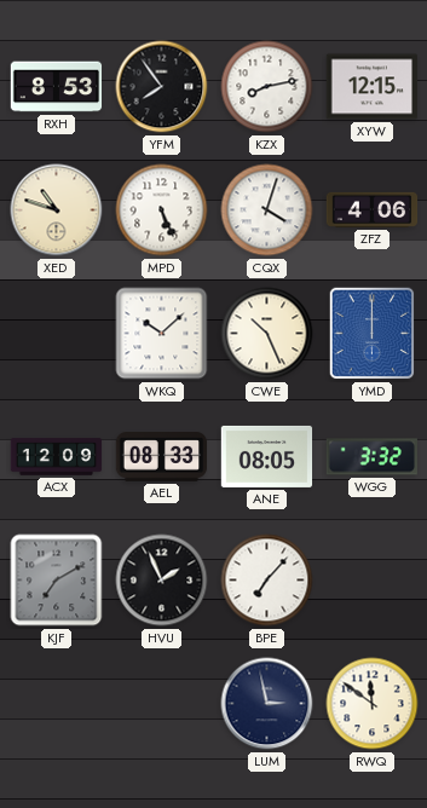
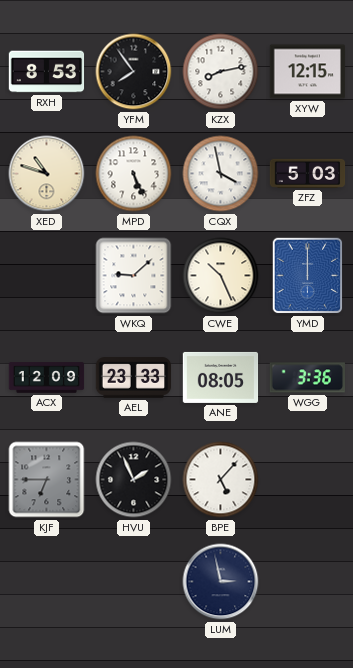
CQX: 4:03 -> 3:58
ZFZ: 4:06 -> 5:03
WKQ: 10:08 -> 9:08
AEL: 08:33 -> 23:33
WGG: 3:32 -> 3:36
KJF: 7:10 -> 6:45
BPE: 7:07 -> 5:07
RWQ: 11:51 -> none
